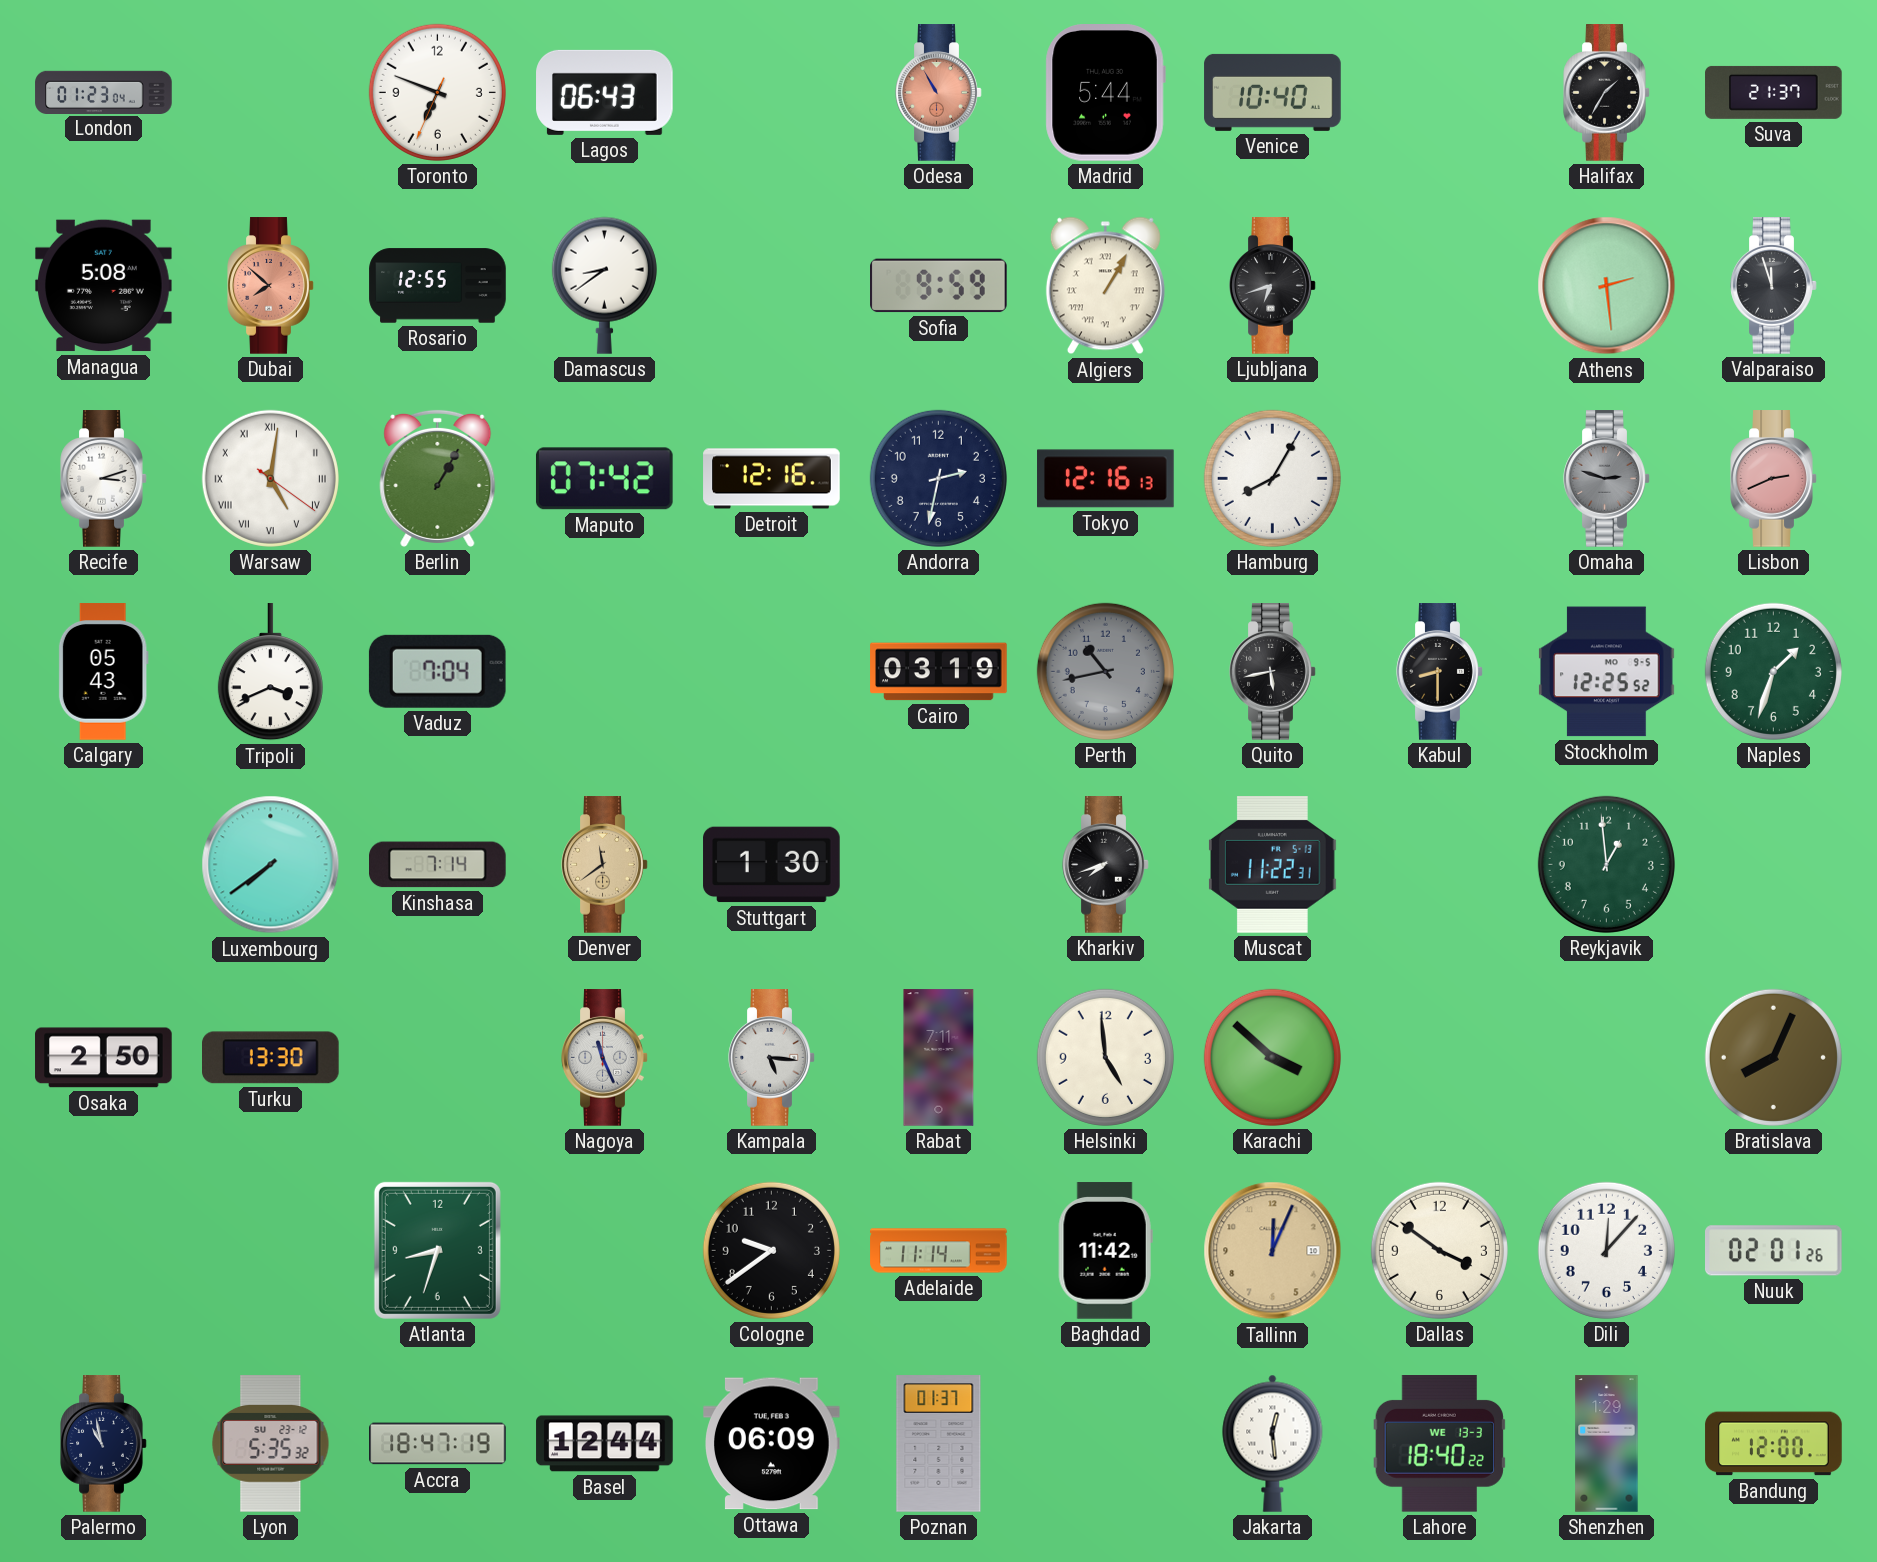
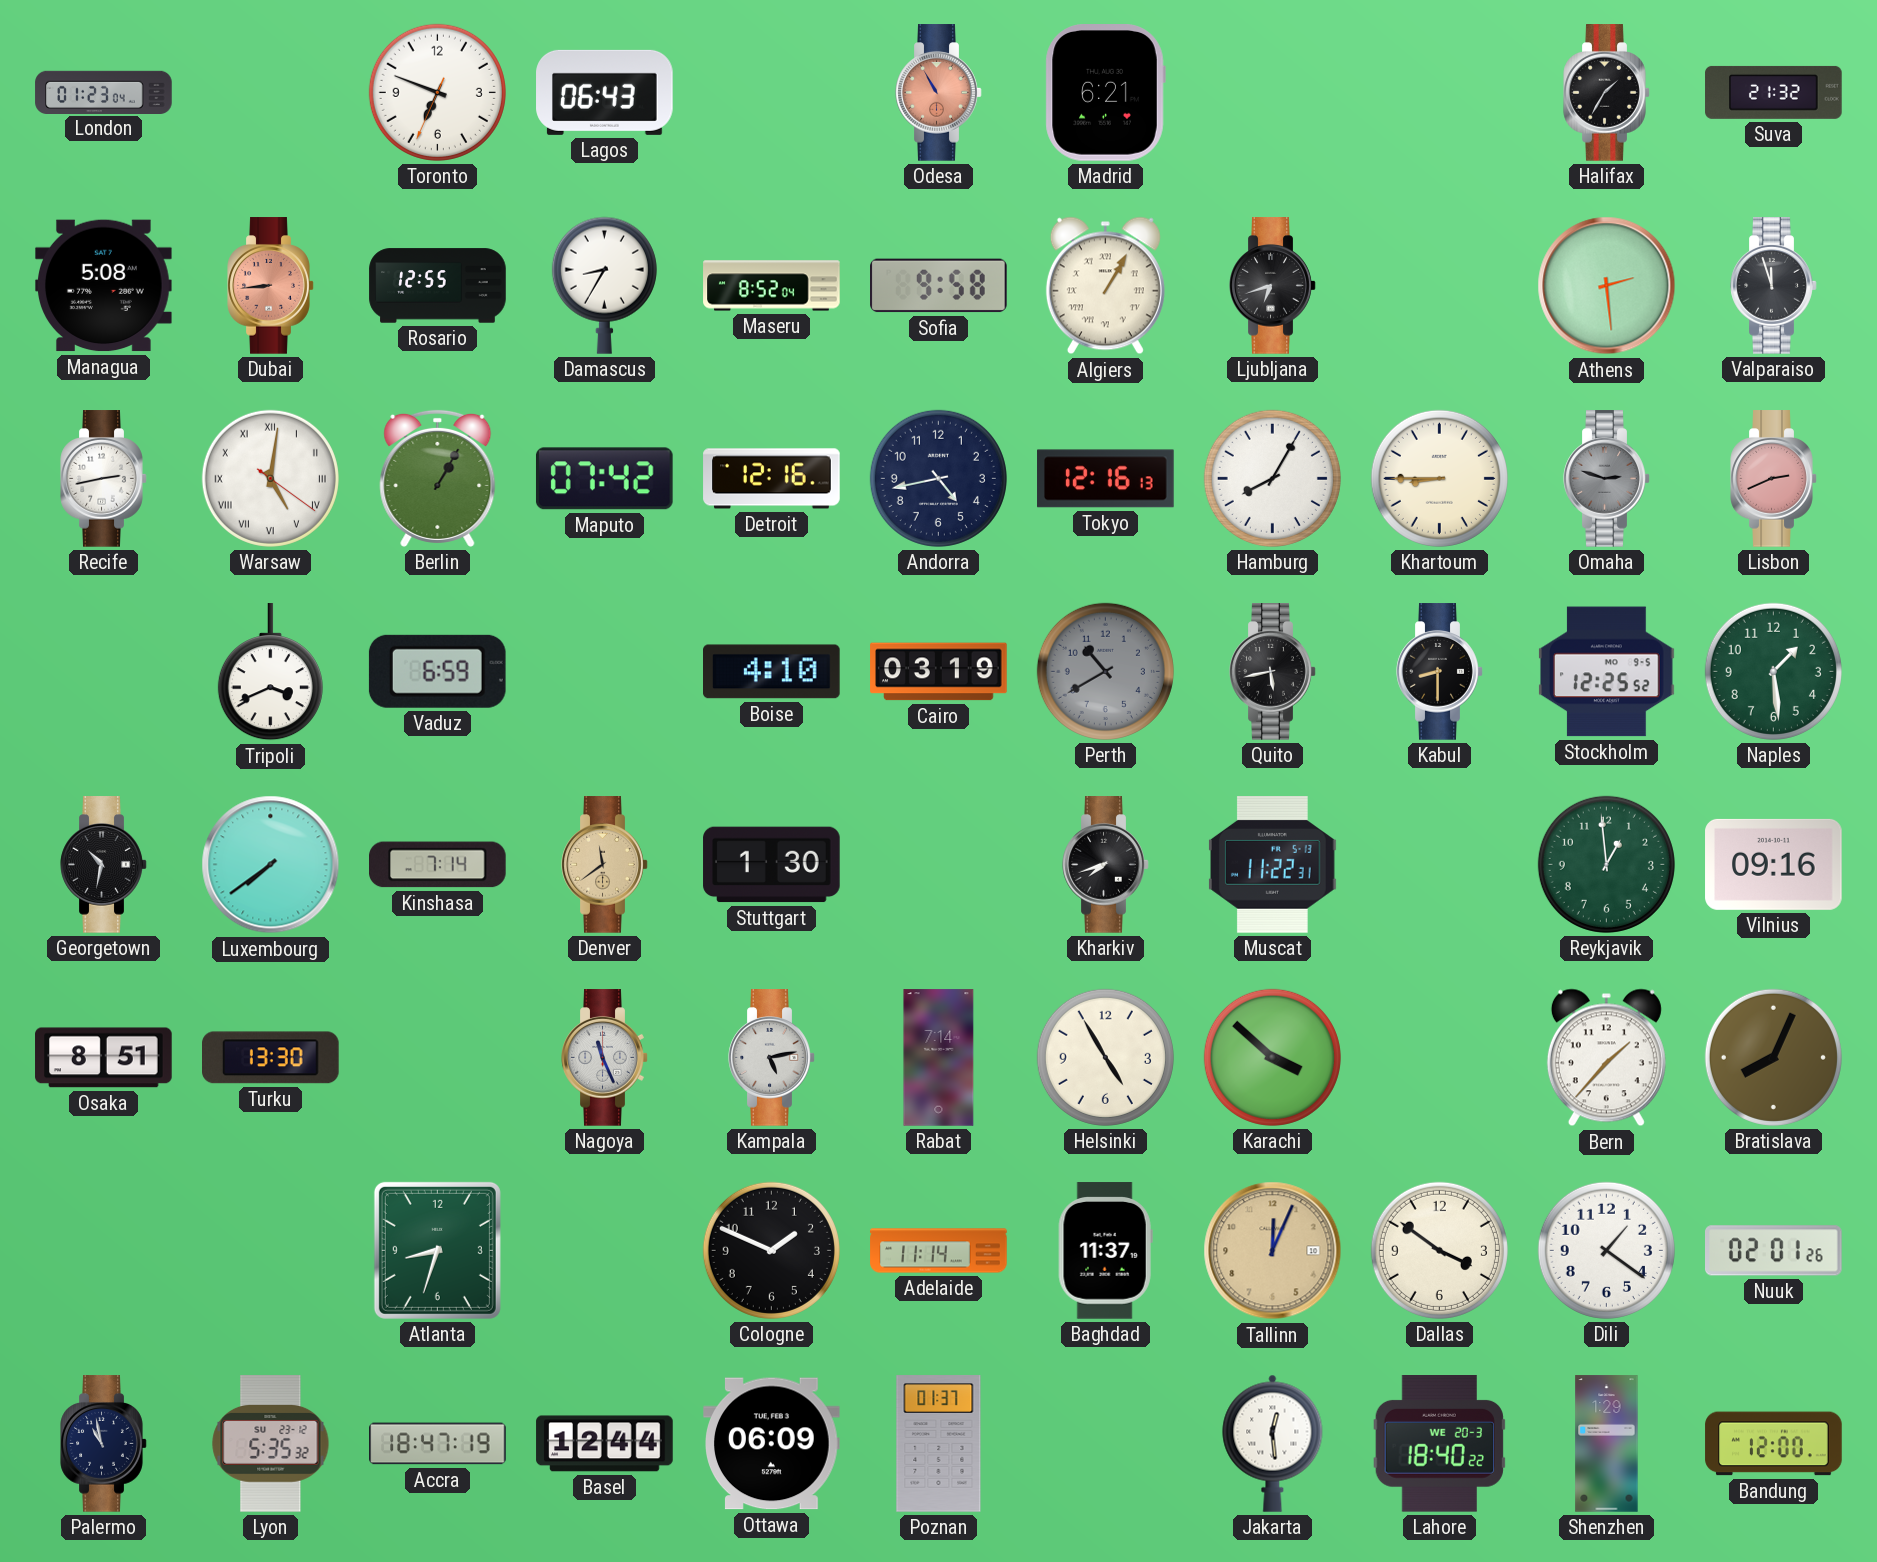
Madrid: 5:44 -> 6:21
Venice: 10:40 -> none
Suva: 21:37 -> 21:32
Dubai: 7:52 -> 8:44
Damascus: 8:39 -> 8:35
Maseru: none -> 8:52
Sofia: 9:59 -> 9:58
Recife: 3:12 -> 2:43
Andorra: 2:32 -> 4:43
Khartoum: none -> 8:45
Calgary: 05:43 -> none
Vaduz: 7:04 -> 6:59
Boise: none -> 4:10
Perth: 10:43 -> 10:40
Naples: 1:33 -> 1:29
Georgetown: none -> 10:32
Vilnius: none -> 09:16
Osaka: 2:50 -> 8:51
Kampala: 5:16 -> 5:13
Rabat: 7:11 -> 7:14
Helsinki: 4:59 -> 4:55
Bern: none -> 1:37
Cologne: 9:39 -> 1:49
Baghdad: 11:42 -> 11:37
Dili: 12:07 -> 1:21
Lahore date: WE 13-3 -> WE 20-3
